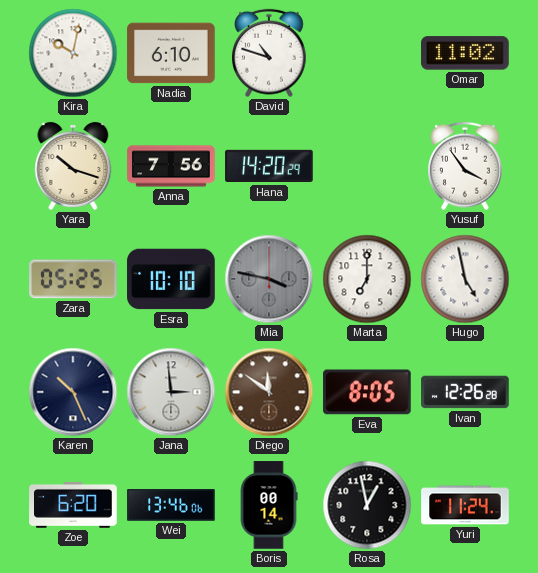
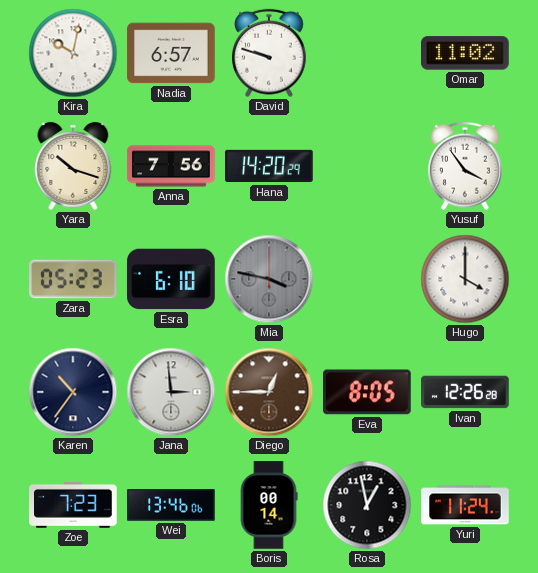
Nadia: 6:10 -> 6:57
David: 10:48 -> 9:48
Zara: 05:25 -> 05:23
Esra: 10:10 -> 6:10
Marta: 7:00 -> none
Hugo: 4:58 -> 4:00
Karen: 10:26 -> 10:36
Diego: 11:51 -> 12:45
Zoe: 6:20 -> 7:23
